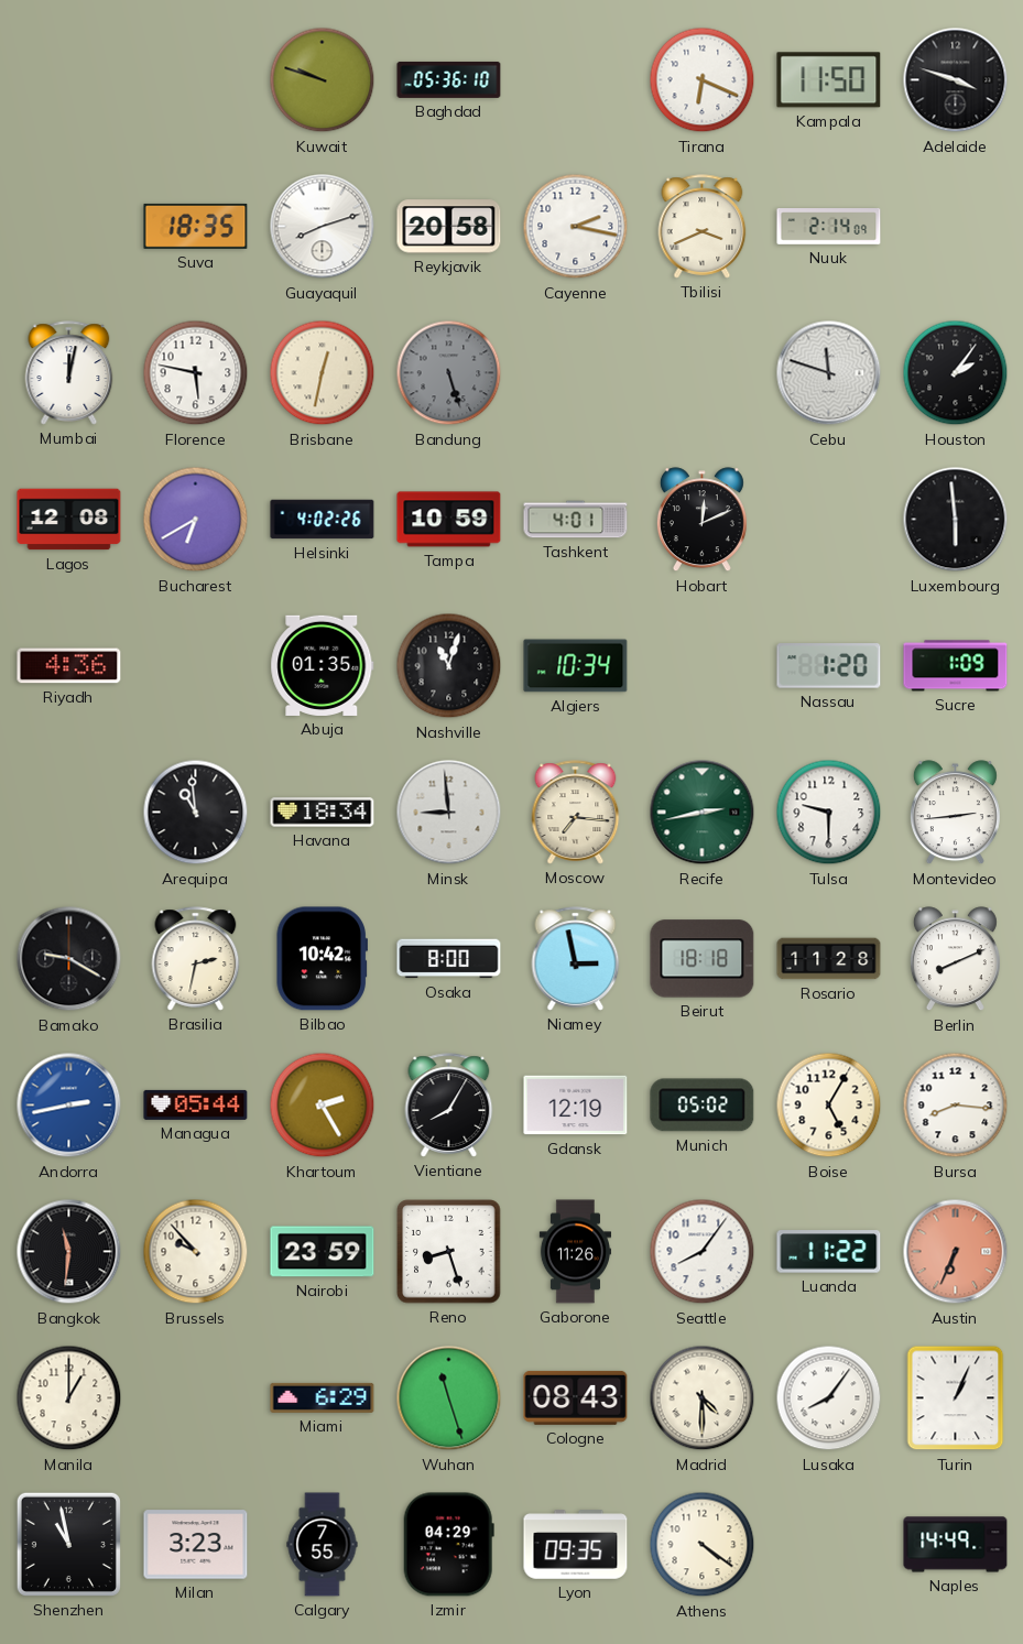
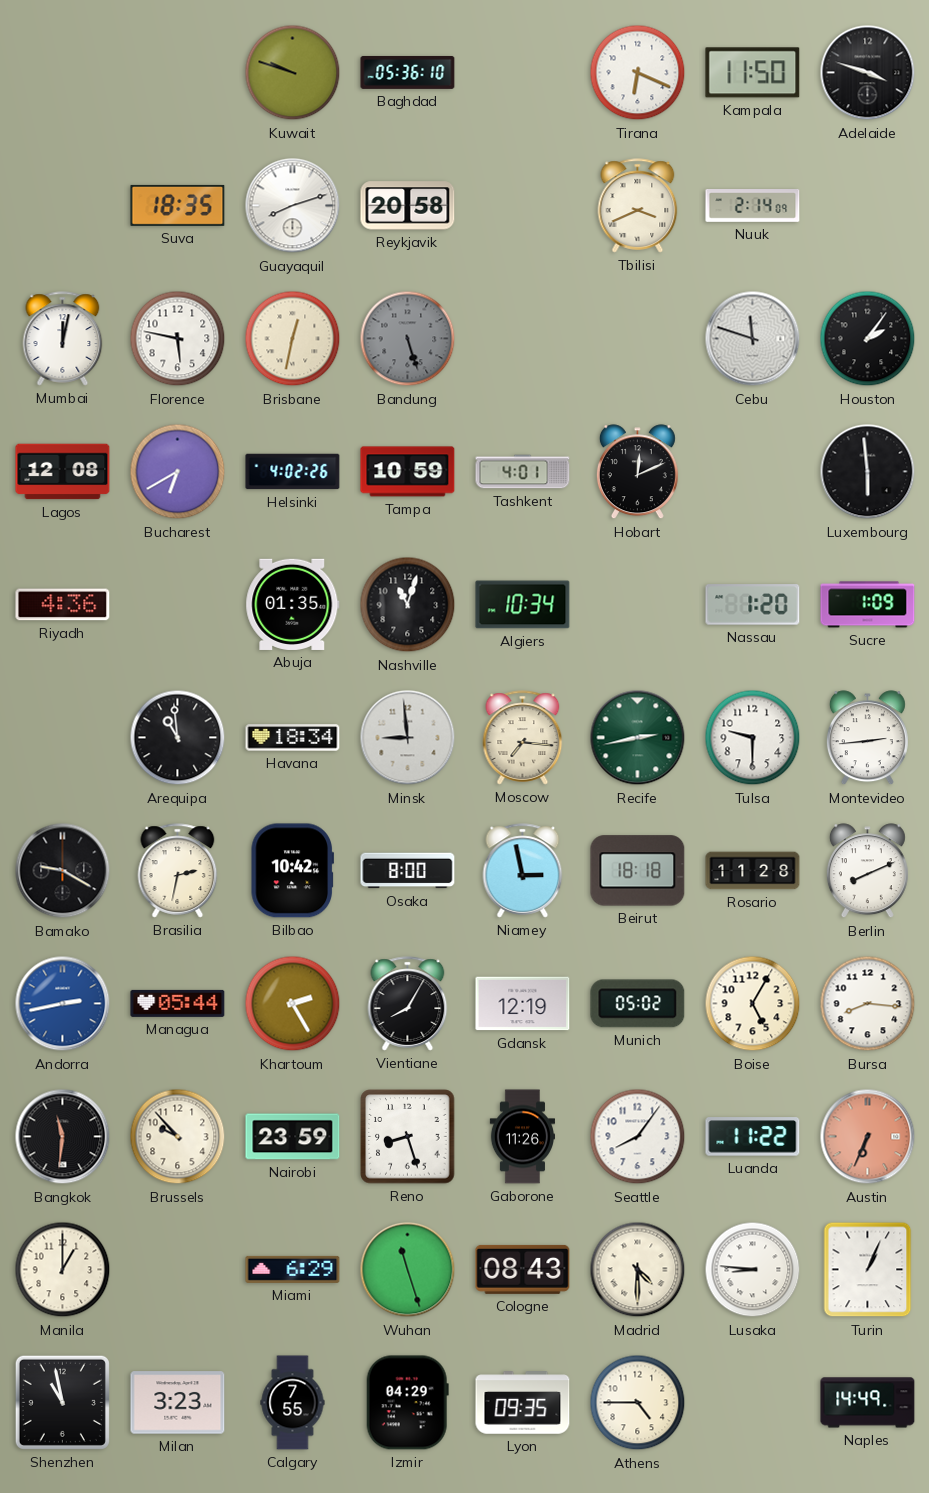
Cayenne: 2:17 -> none
Lusaka: 8:06 -> 8:46
Athens: 4:21 -> 4:45
